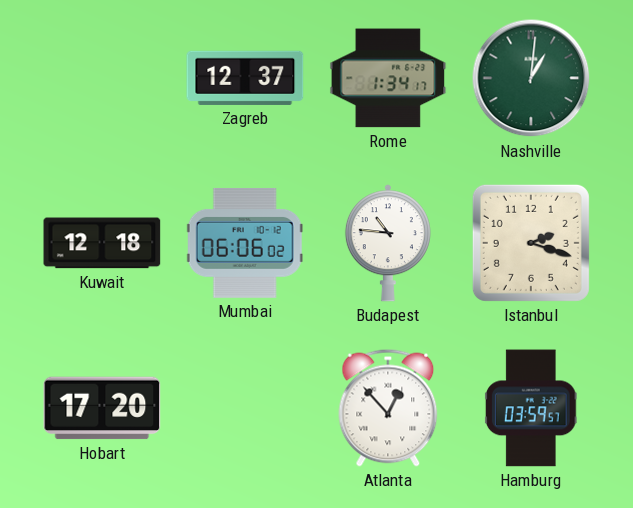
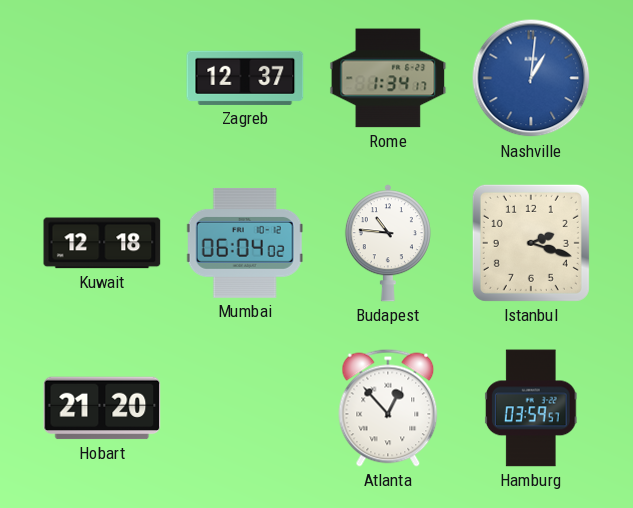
Nashville dial: green -> blue
Mumbai: 06:06 -> 06:04
Hobart: 17:20 -> 21:20
